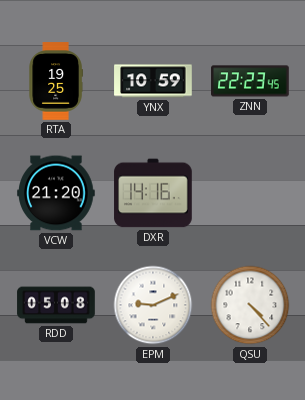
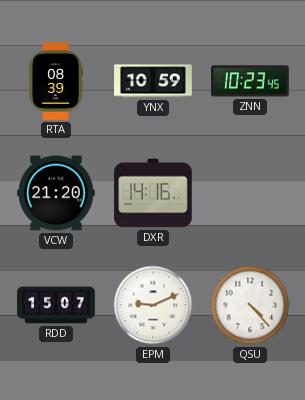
RTA: 19:25 -> 08:39
ZNN: 22:23 -> 10:23
RDD: 05:08 -> 15:07
